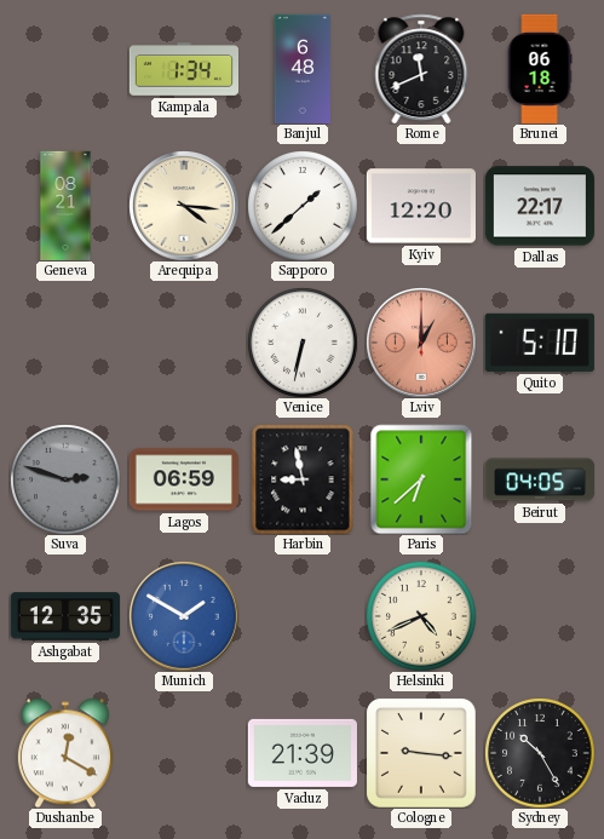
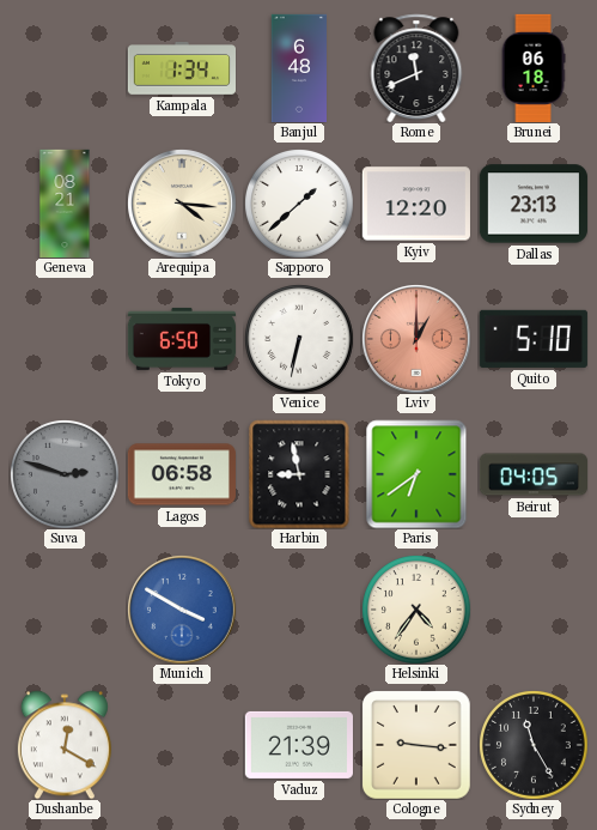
Dallas: 22:17 -> 23:13
Tokyo: none -> 6:50
Lagos: 06:59 -> 06:58
Paris: 6:38 -> 6:39
Ashgabat: 12:35 -> none
Munich: 1:50 -> 3:50
Helsinki: 4:41 -> 4:36
Sydney: 10:25 -> 11:25
